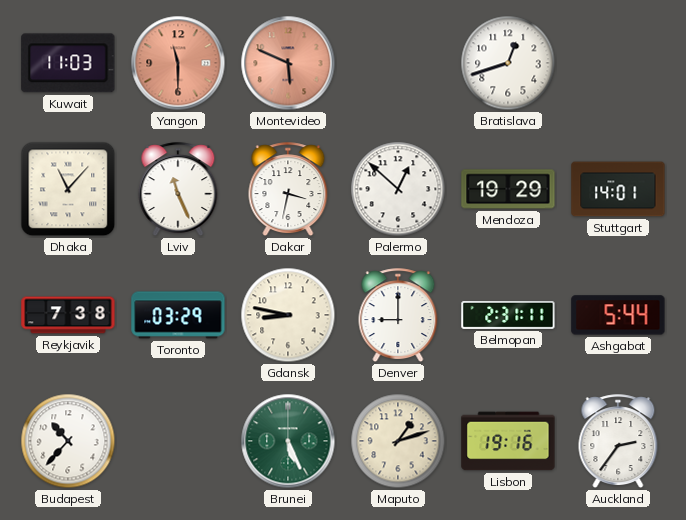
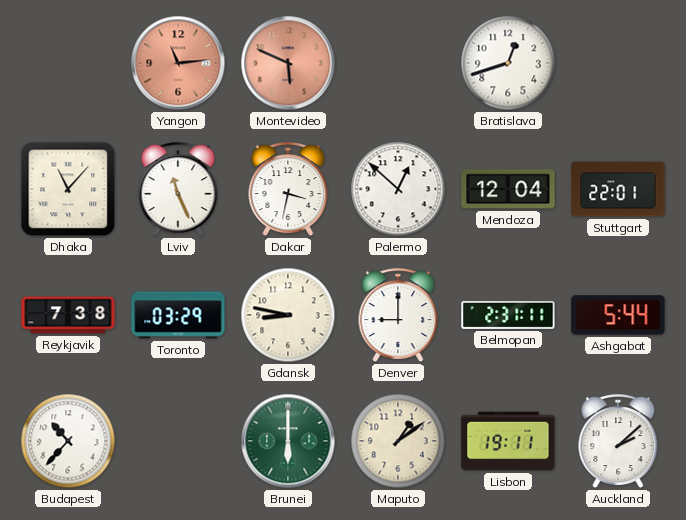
Kuwait: 11:03 -> none
Yangon: 11:30 -> 11:14
Mendoza: 19:29 -> 12:04
Stuttgart: 14:01 -> 22:01
Brunei: 5:26 -> 6:00
Maputo: 1:12 -> 1:09
Lisbon: 19:16 -> 19:11
Auckland: 2:36 -> 2:08
